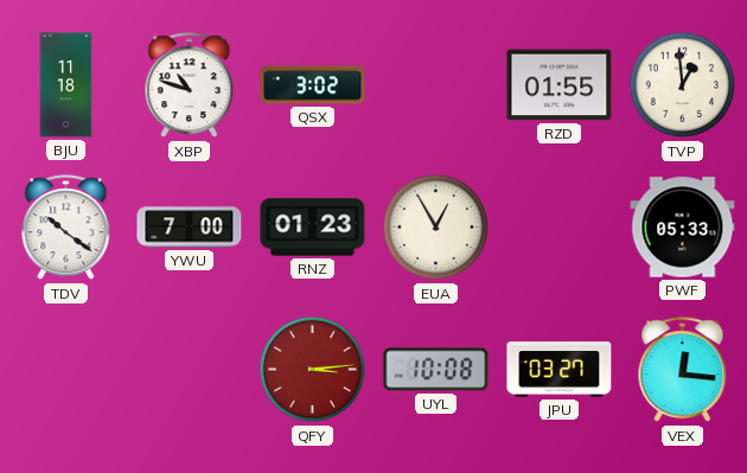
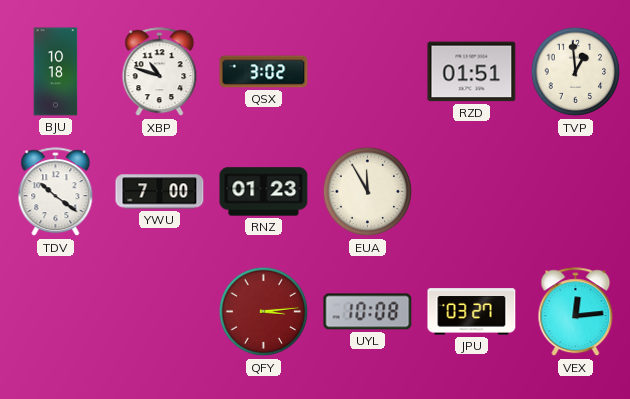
BJU: 11:18 -> 10:18
RZD: 01:55 -> 01:51
EUA: 12:55 -> 11:55
PWF: 05:33 -> none
VEX: 12:16 -> 12:14
